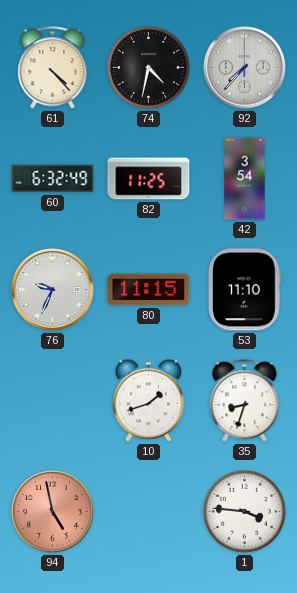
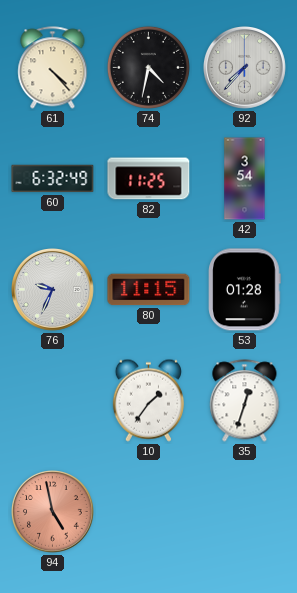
53: 11:10 -> 01:28
10: 1:42 -> 1:36
35: 8:33 -> 12:33
1: 3:46 -> none
